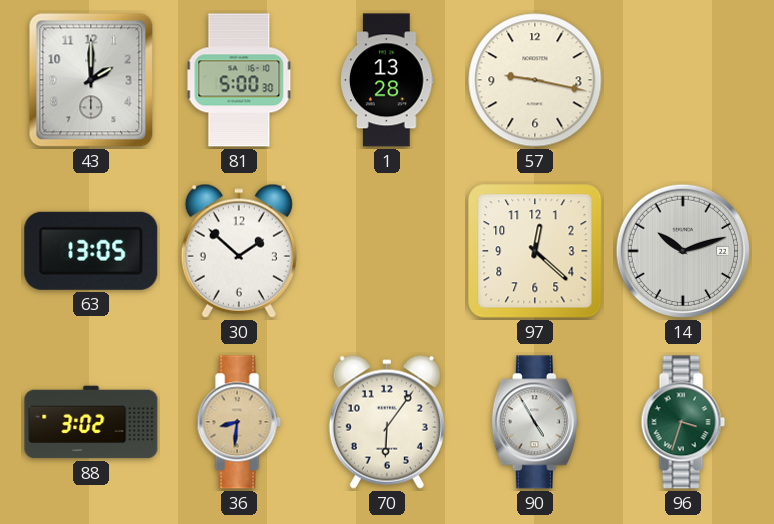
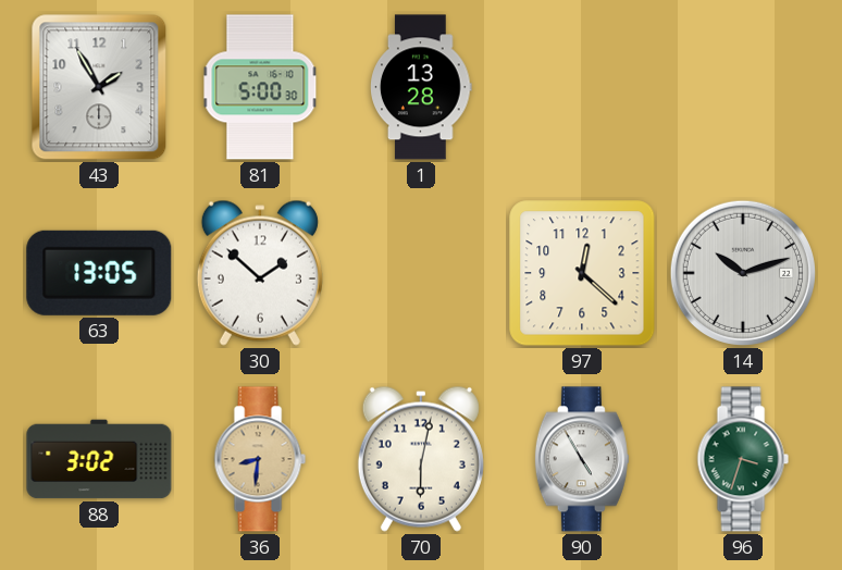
43: 2:00 -> 1:55
57: 9:17 -> none
70: 6:06 -> 6:02
